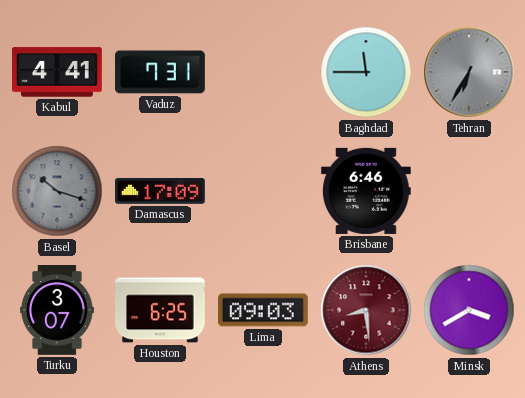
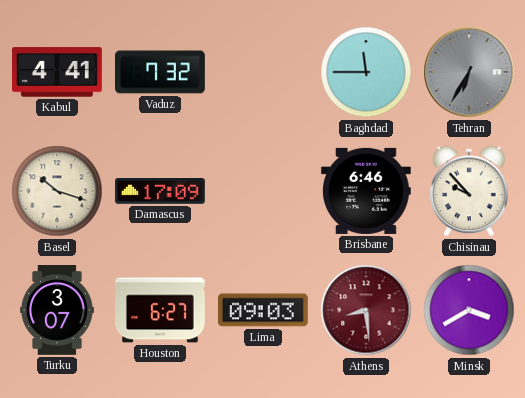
Vaduz: 7:31 -> 7:32
Basel dial: grey -> cream
Chisinau: none -> 9:53
Houston: 6:25 -> 6:27
